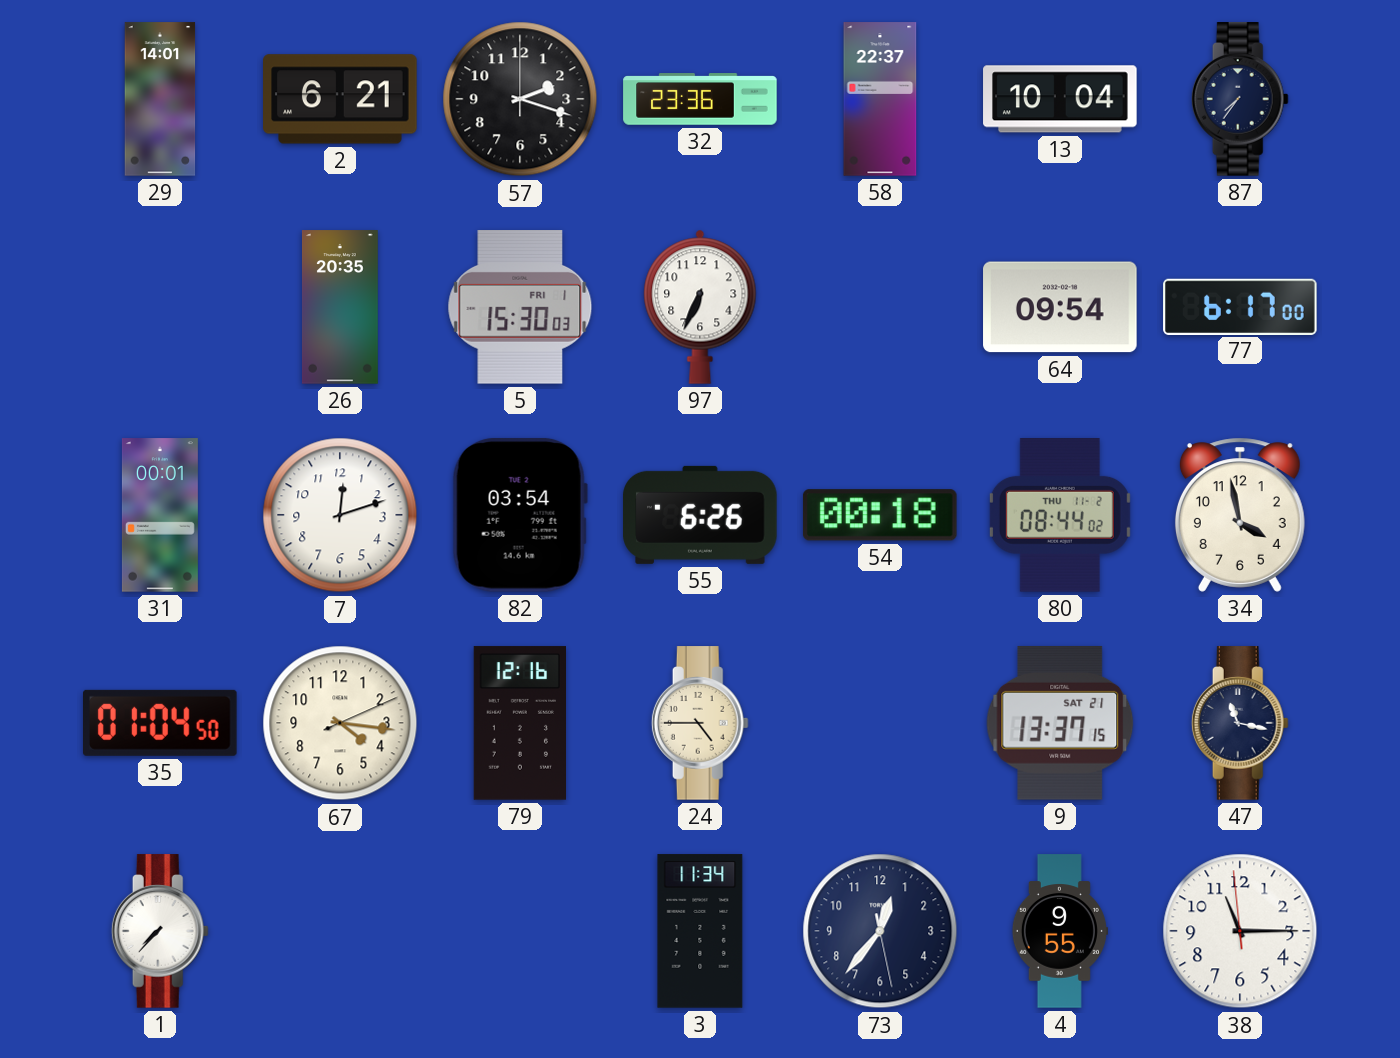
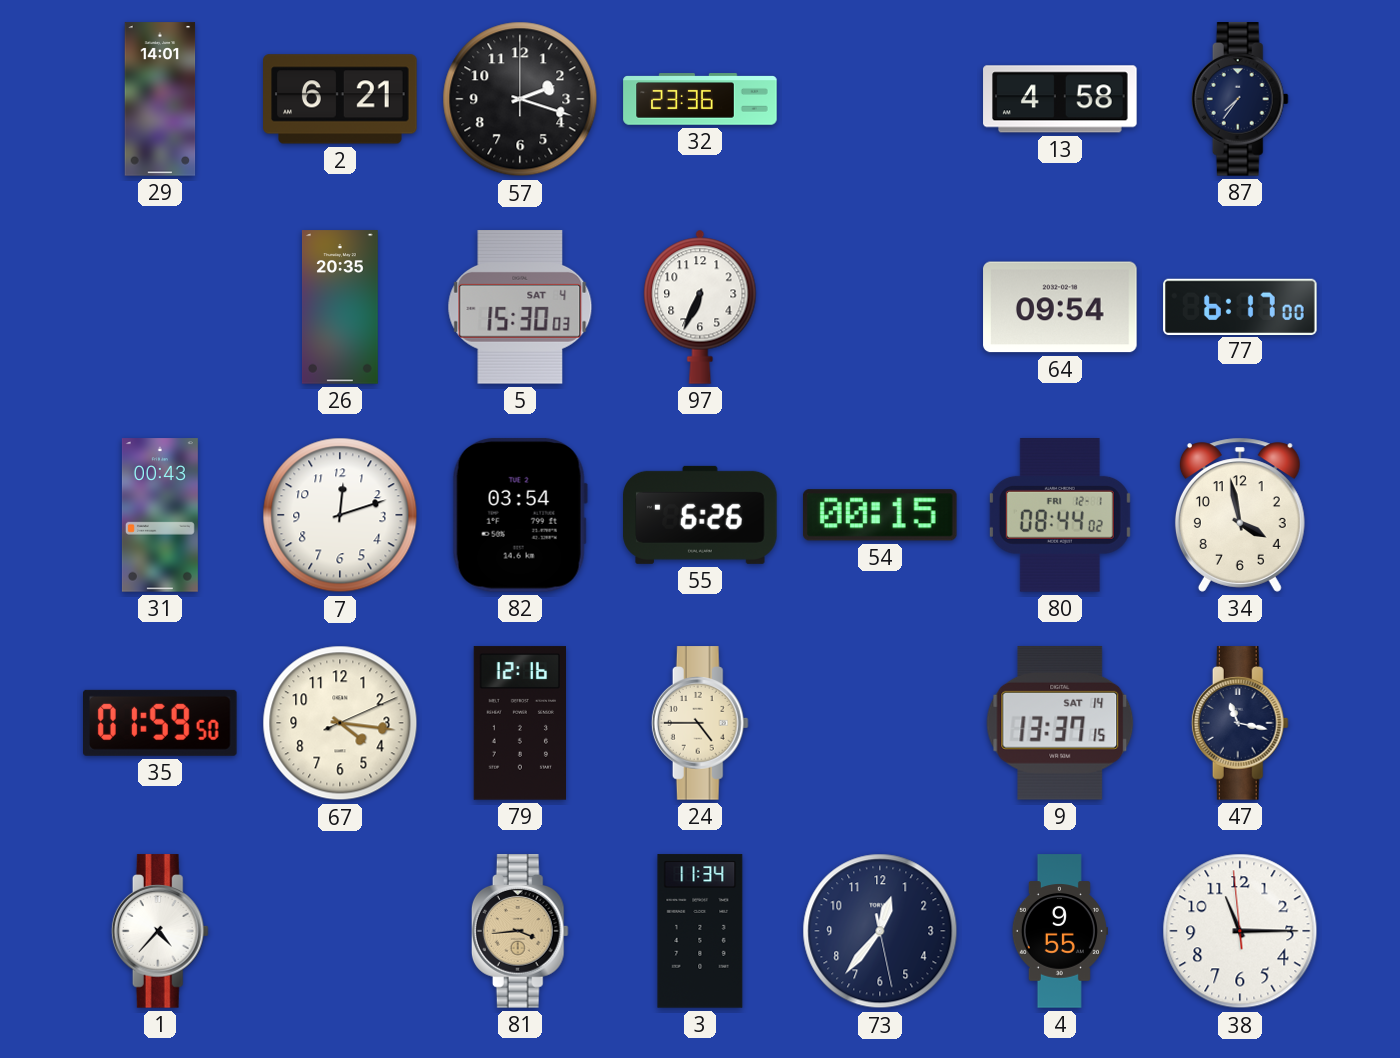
58: 22:37 -> none
13: 10:04 -> 4:58
5 date: FRI 1 -> SAT 4
31: 00:01 -> 00:43
54: 00:18 -> 00:15
80 date: THU 11-2 -> FRI 12-1
35: 01:04 -> 01:59
9 date: SAT 21 -> SAT 14
1: 7:37 -> 4:37
81: none -> 3:44
